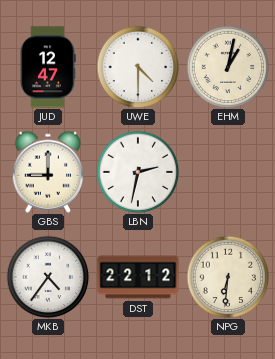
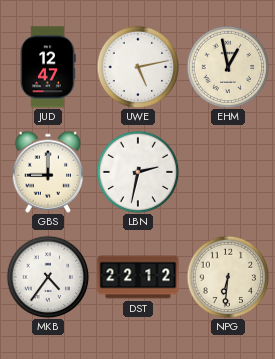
UWE: 4:30 -> 5:13
EHM: 1:02 -> 12:58
